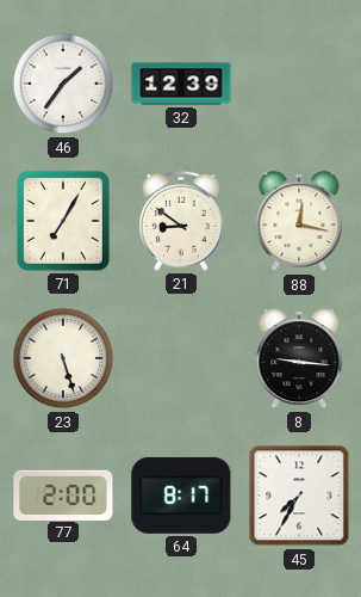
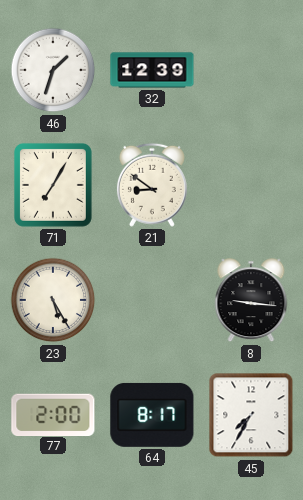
46: 1:36 -> 1:33
88: 12:17 -> none
23: 5:27 -> 5:25
